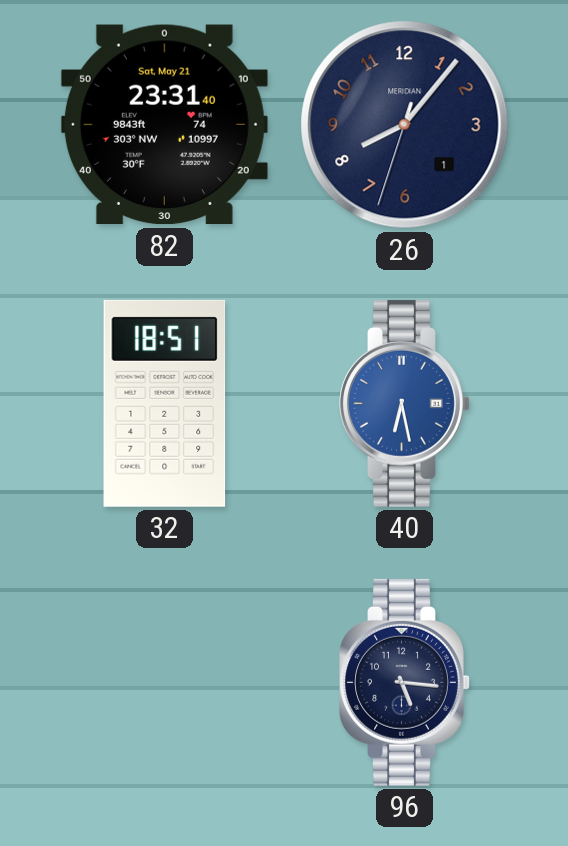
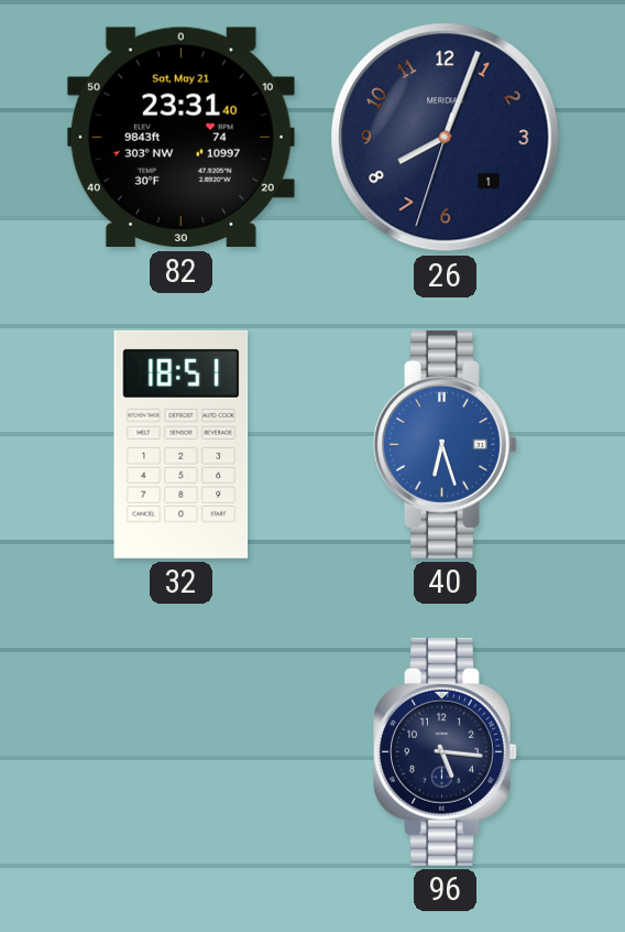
26: 8:06 -> 8:03
40: 6:28 -> 6:27
